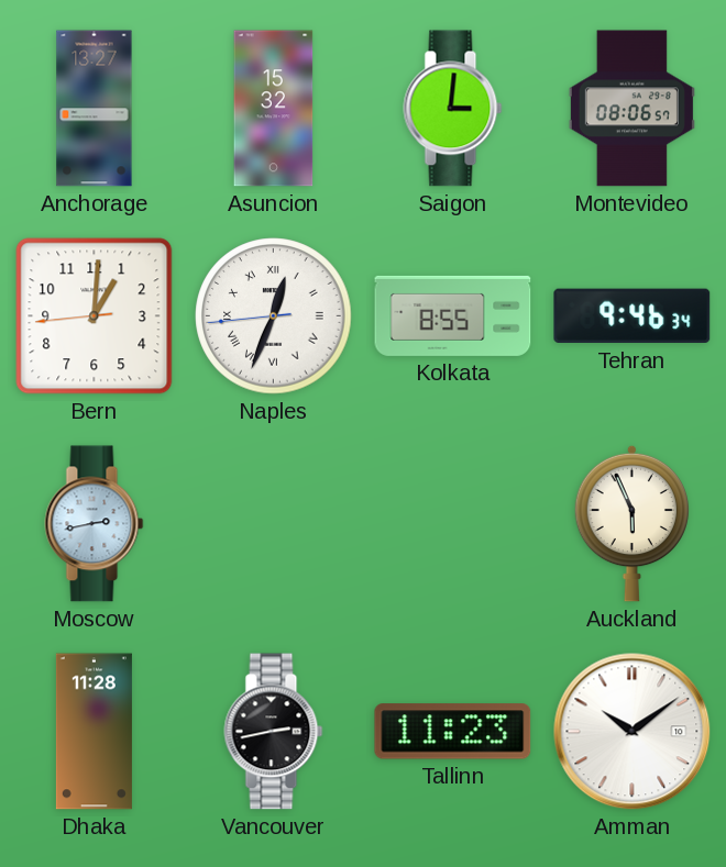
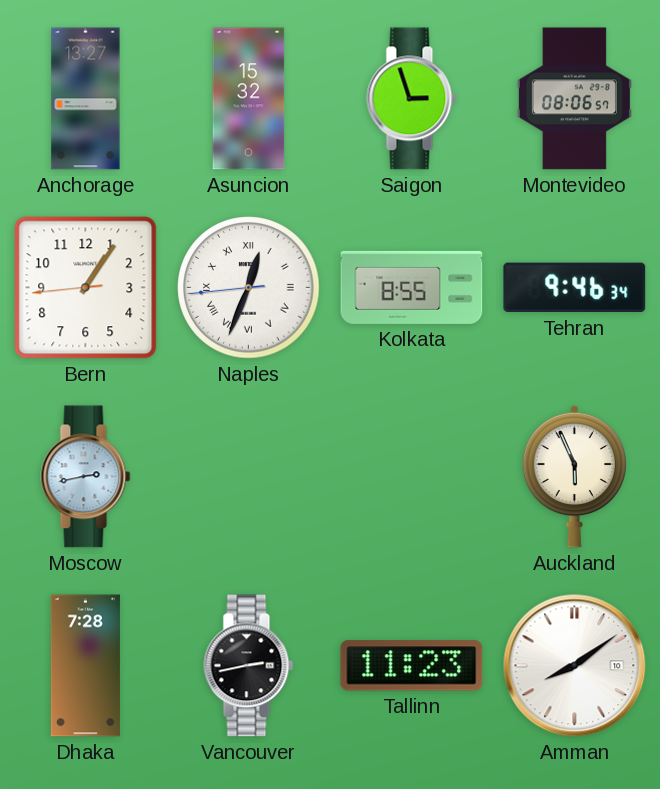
Saigon: 3:01 -> 2:57
Bern: 1:00 -> 1:05
Dhaka: 11:28 -> 7:28
Amman: 10:09 -> 8:09
